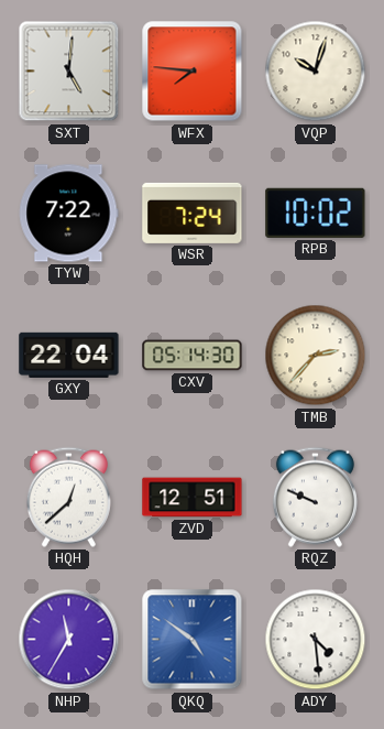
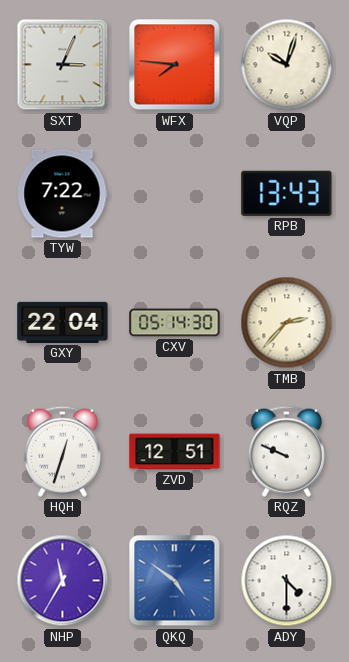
SXT: 5:01 -> 3:04
WSR: 7:24 -> none
RPB: 10:02 -> 13:43
HQH: 12:38 -> 12:33
ADY: 4:29 -> 4:30
